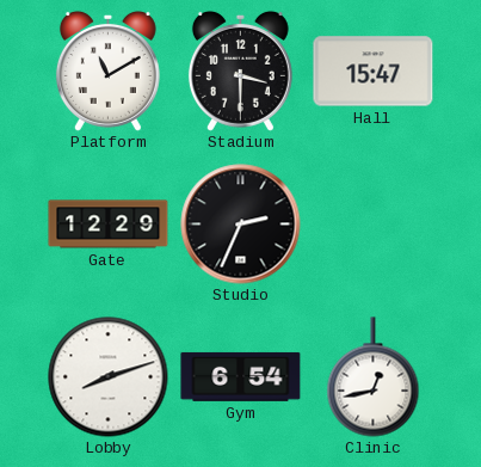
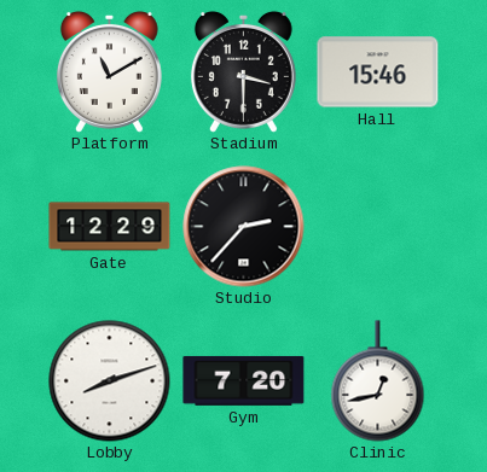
Hall: 15:47 -> 15:46
Studio: 2:34 -> 2:37
Gym: 6:54 -> 7:20
